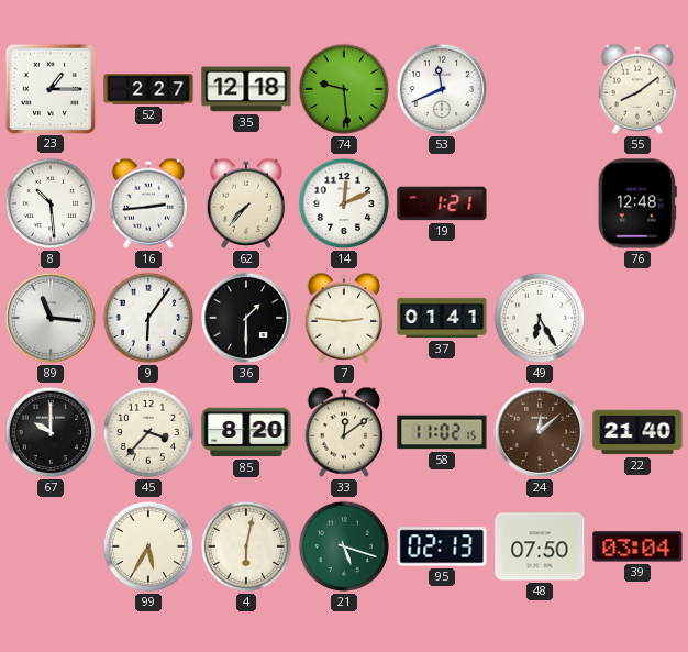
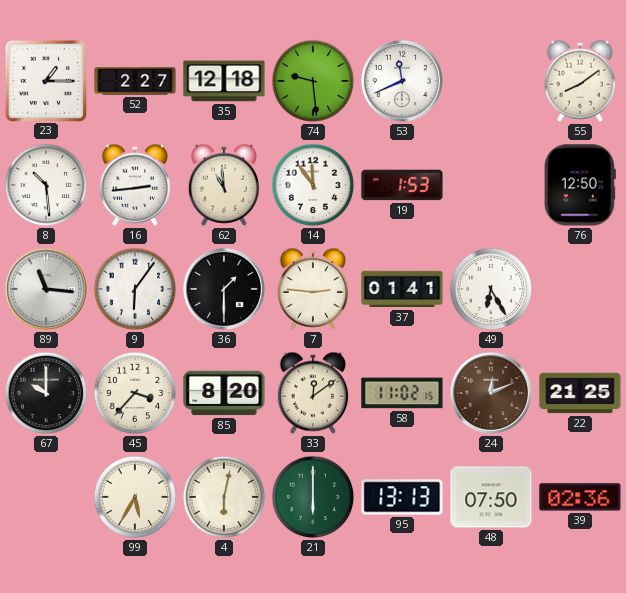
62: 7:37 -> 10:59
14: 12:11 -> 11:54
19: 1:21 -> 1:53
76: 12:48 -> 12:50
24: 12:08 -> 12:11
22: 21:40 -> 21:25
21: 5:18 -> 6:00
95: 02:13 -> 13:13
39: 03:04 -> 02:36
